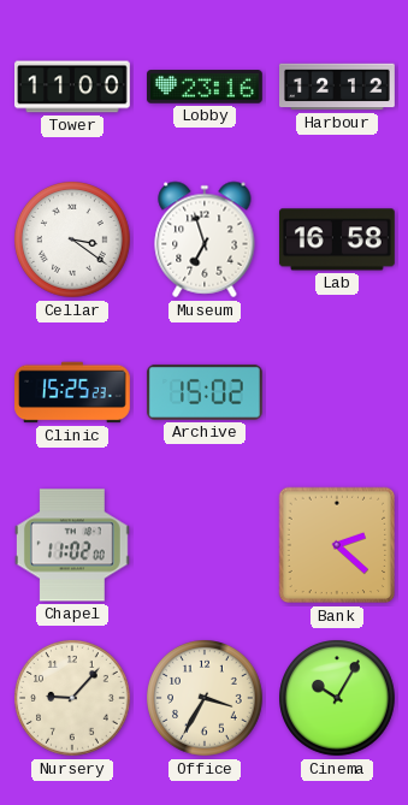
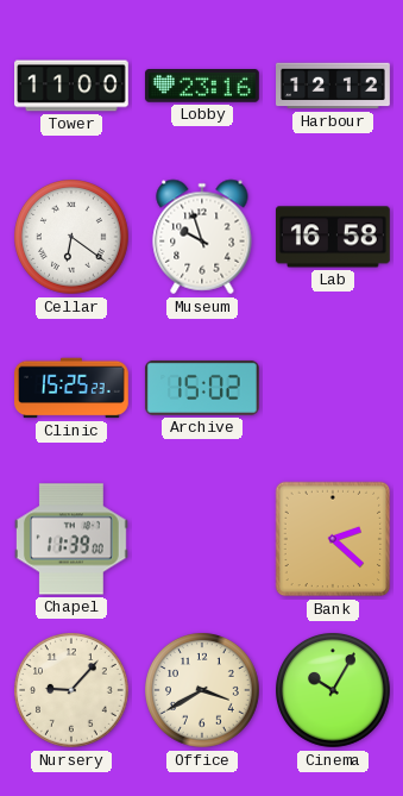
Cellar: 3:21 -> 6:21
Museum: 6:57 -> 9:57
Chapel: 11:02 -> 11:39
Office: 3:35 -> 3:40
